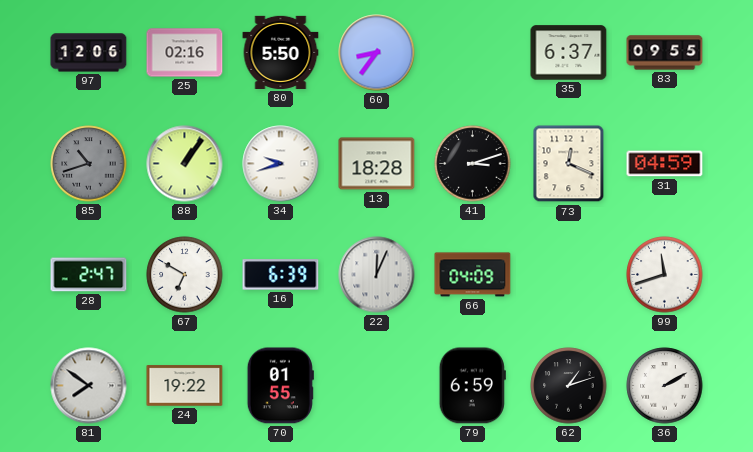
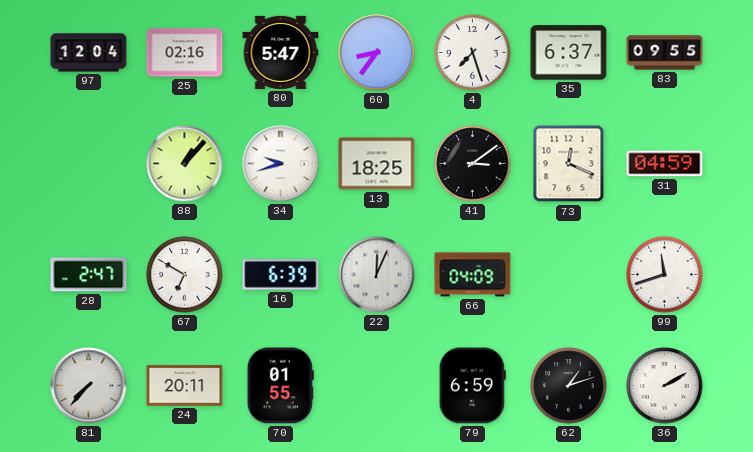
97: 12:06 -> 12:04
80: 5:50 -> 5:47
4: none -> 7:27
85: 10:42 -> none
88: 1:06 -> 1:07
13: 18:28 -> 18:25
41: 3:12 -> 3:09
81: 7:51 -> 7:37
24: 19:22 -> 20:11
